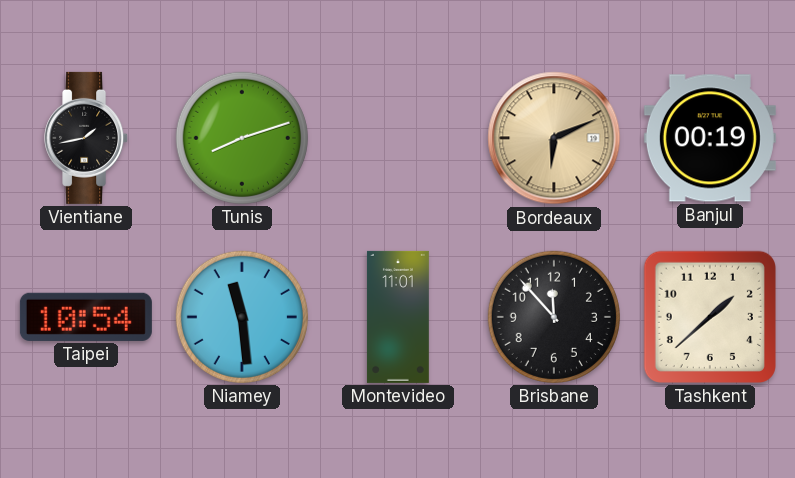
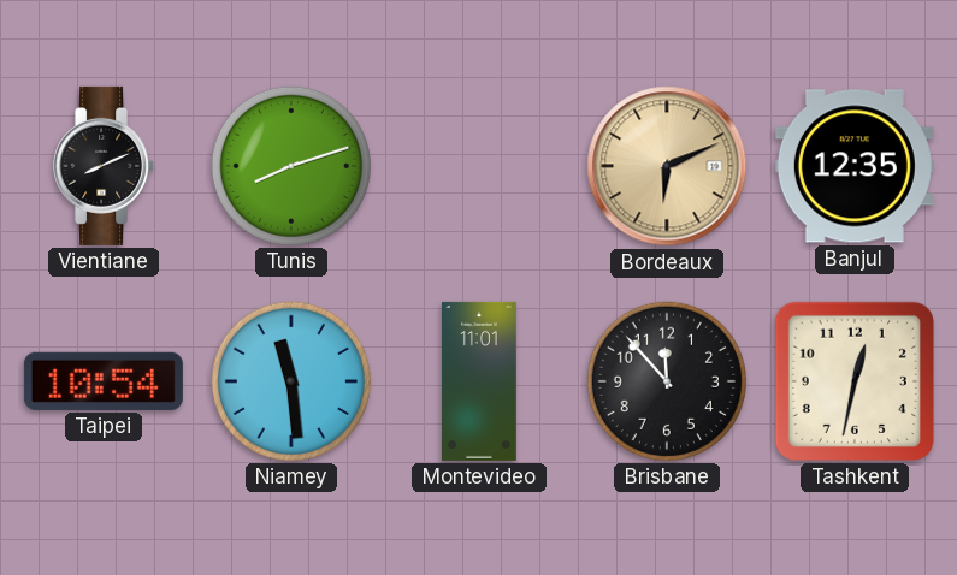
Vientiane: 1:43 -> 8:11
Banjul: 00:19 -> 12:35
Tashkent: 1:38 -> 12:32
